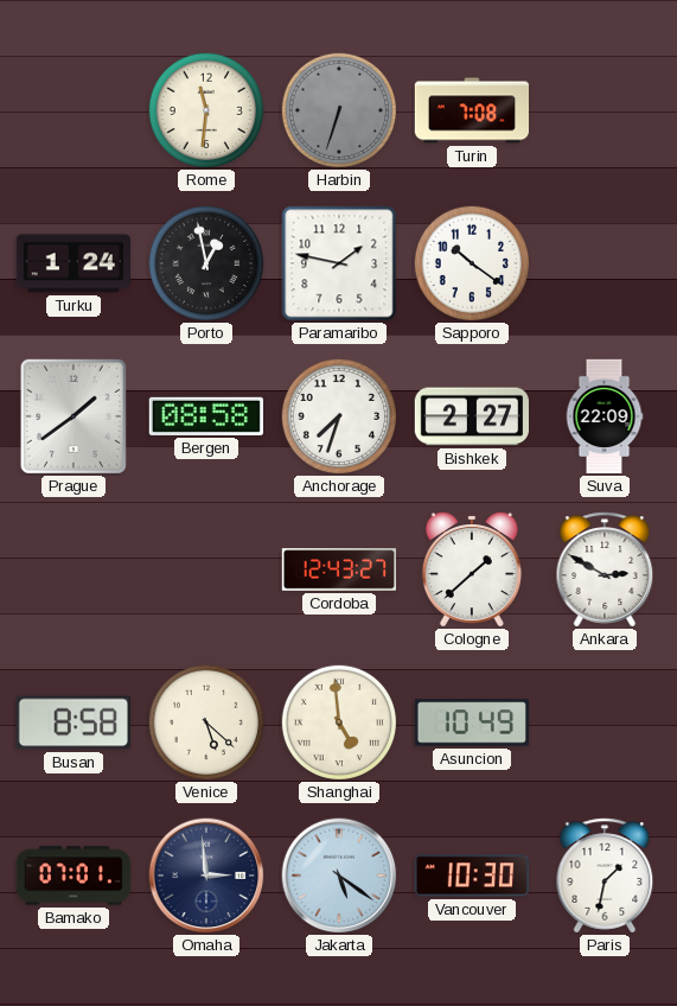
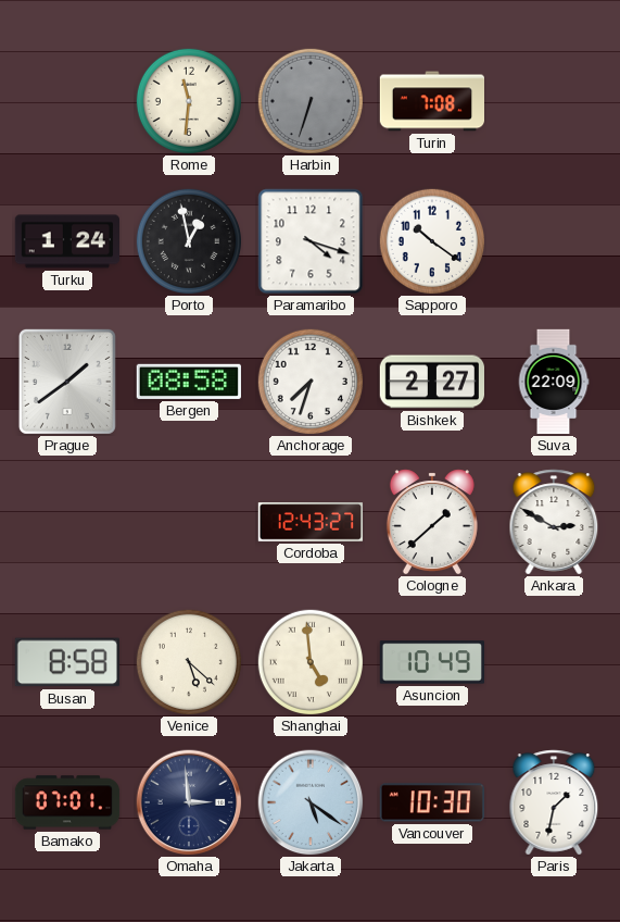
Paramaribo: 1:47 -> 4:18
